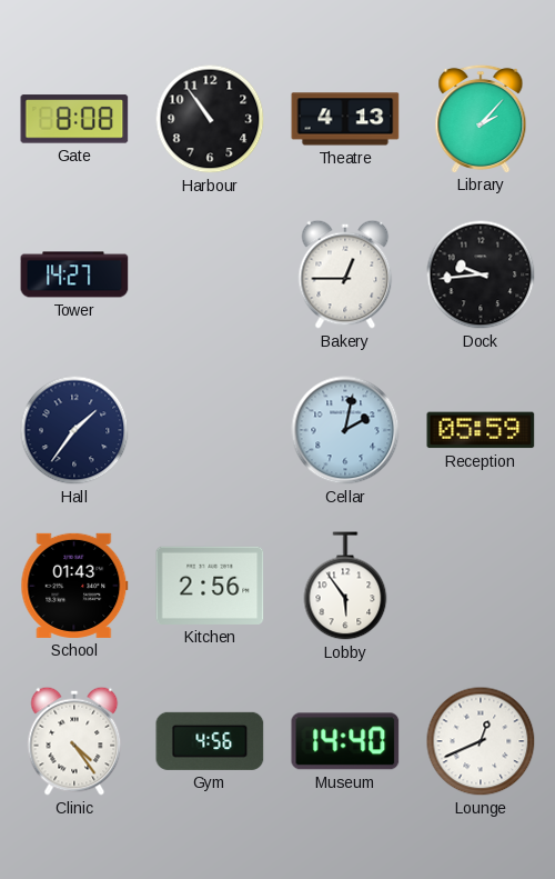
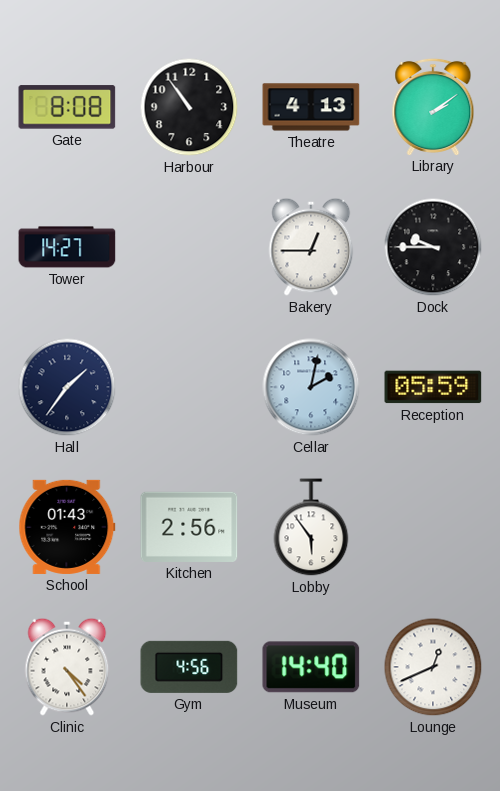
Library: 2:07 -> 2:09
Dock: 9:44 -> 9:45
